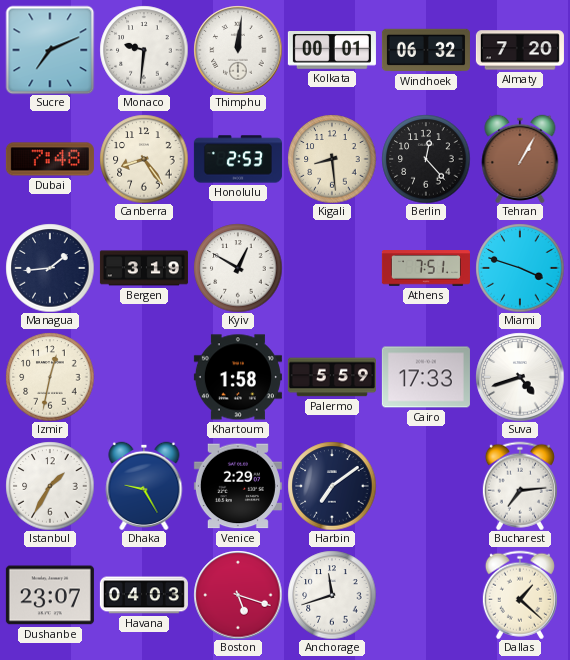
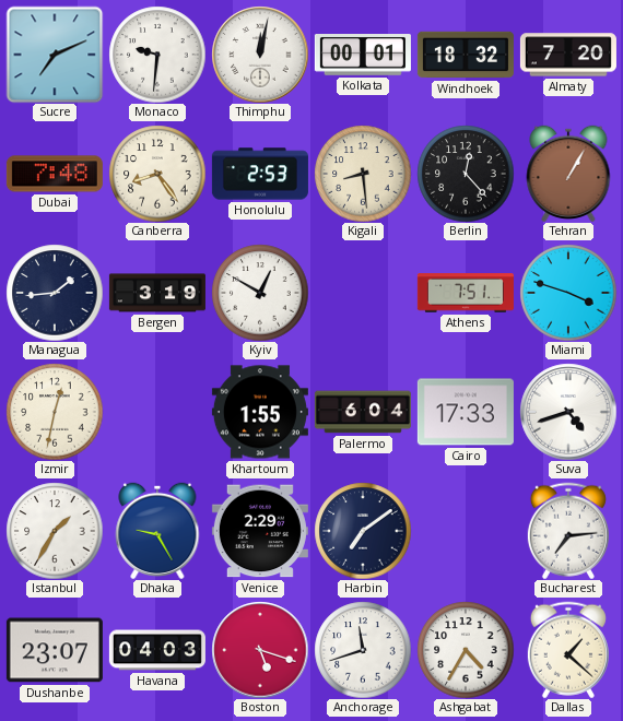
Thimphu: 12:01 -> 12:02
Windhoek: 06:32 -> 18:32
Khartoum: 1:58 -> 1:55
Palermo: 5:59 -> 6:04
Ashgabat: none -> 4:35
